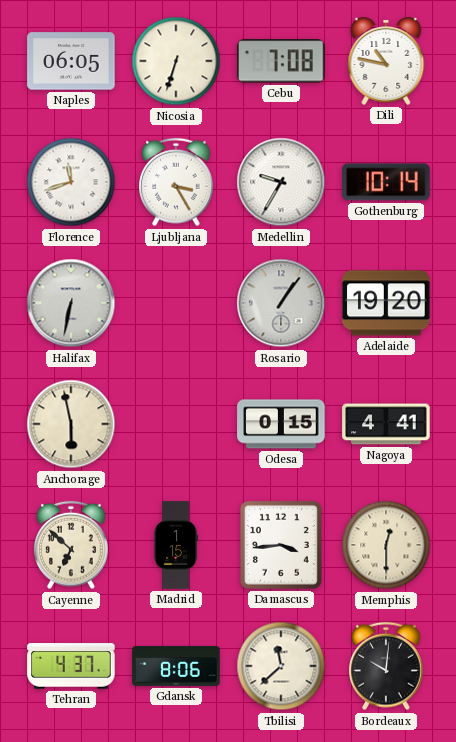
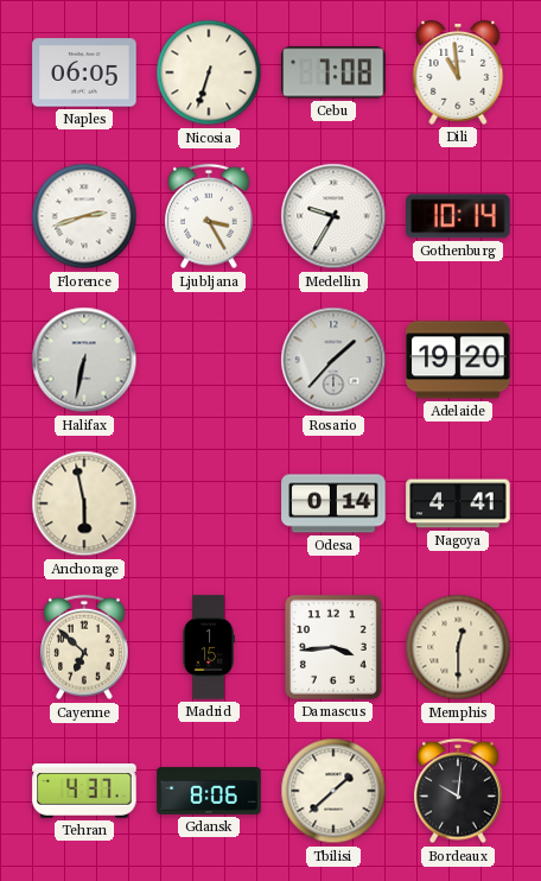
Dili: 10:47 -> 10:59
Florence: 11:42 -> 2:42
Rosario: 1:06 -> 1:37
Odesa: 0:15 -> 0:14
Tbilisi: 11:38 -> 1:38
